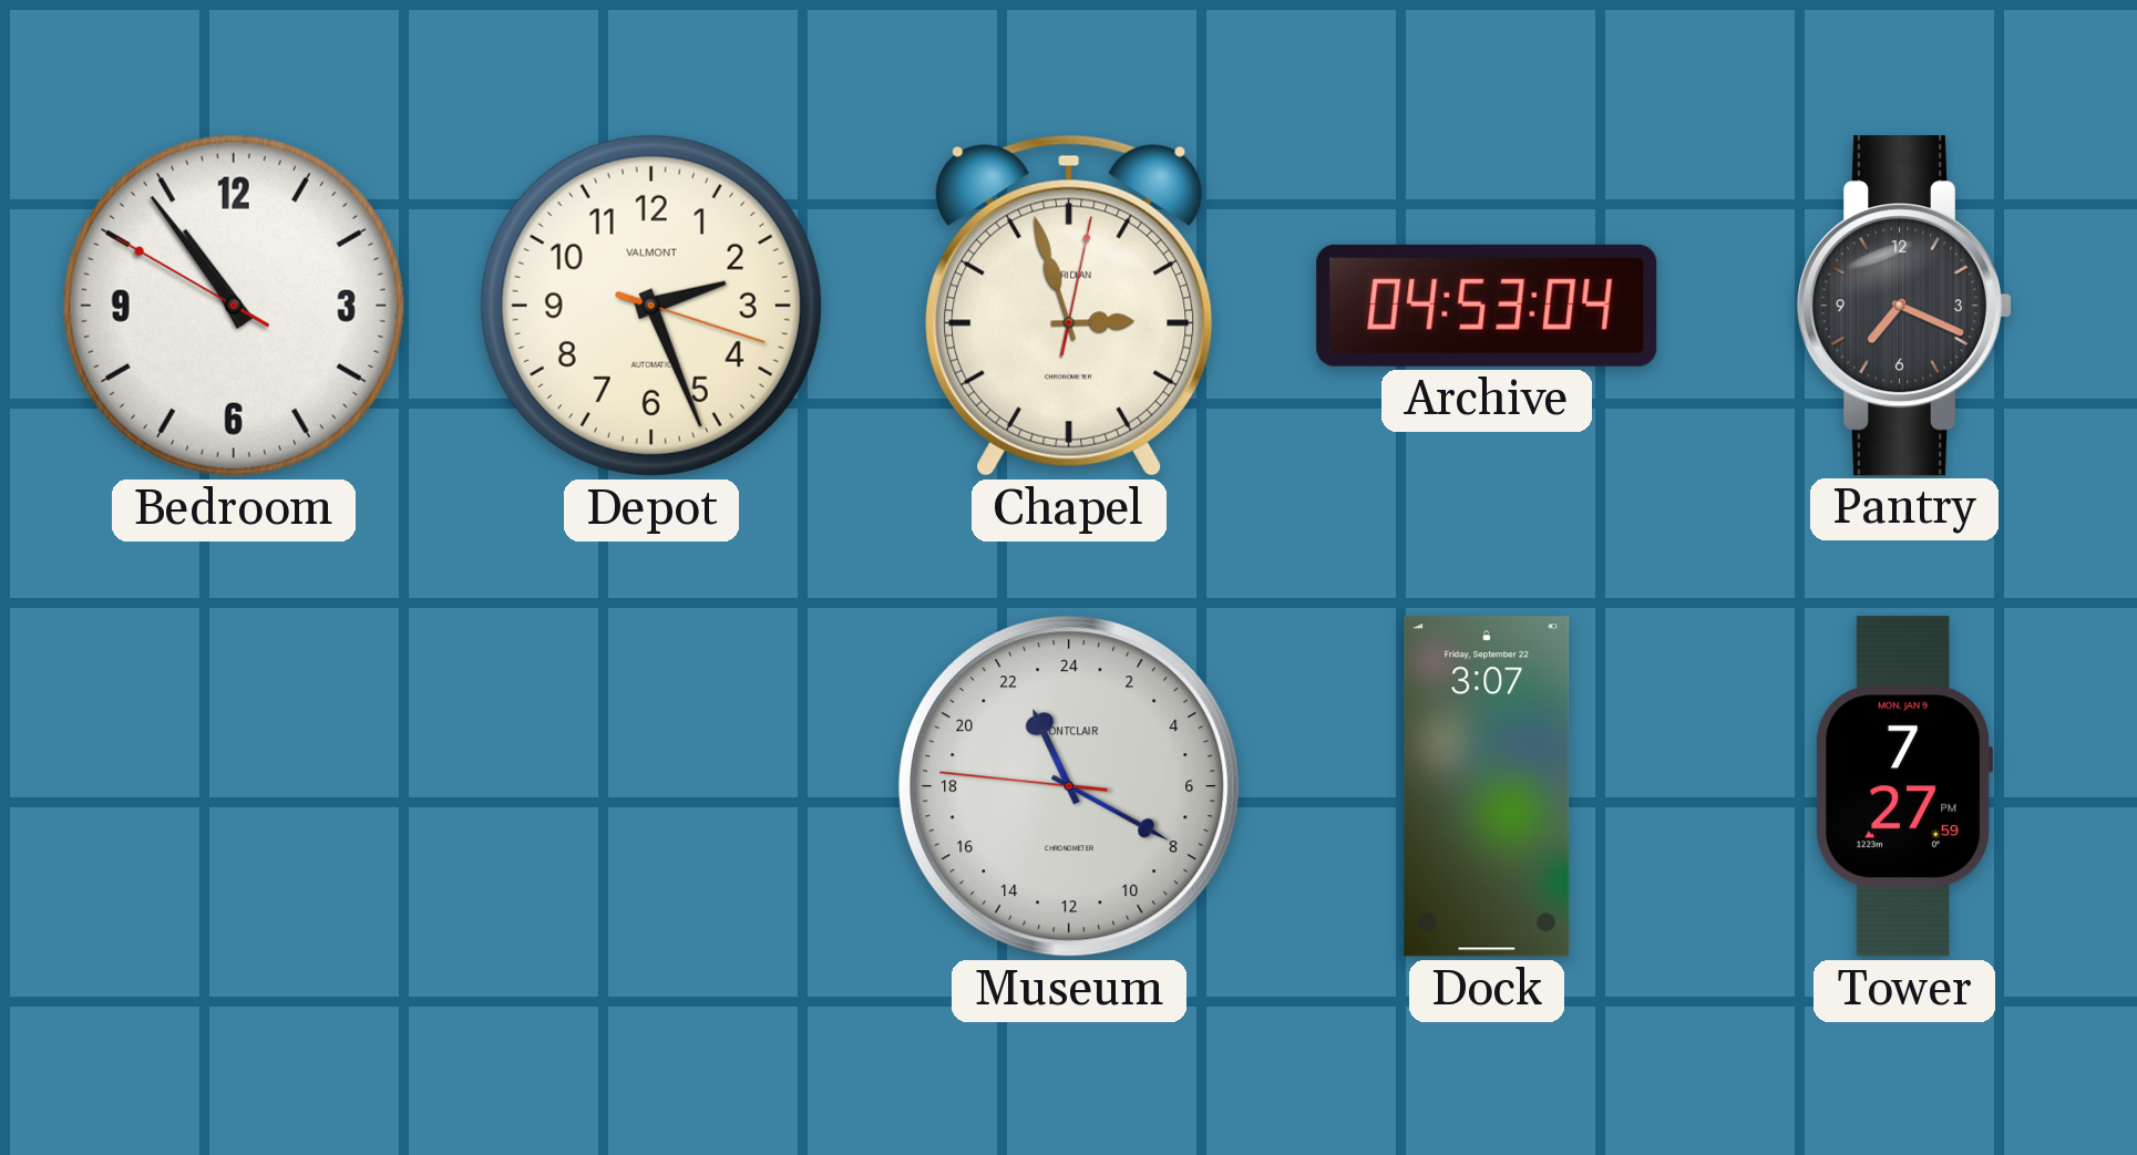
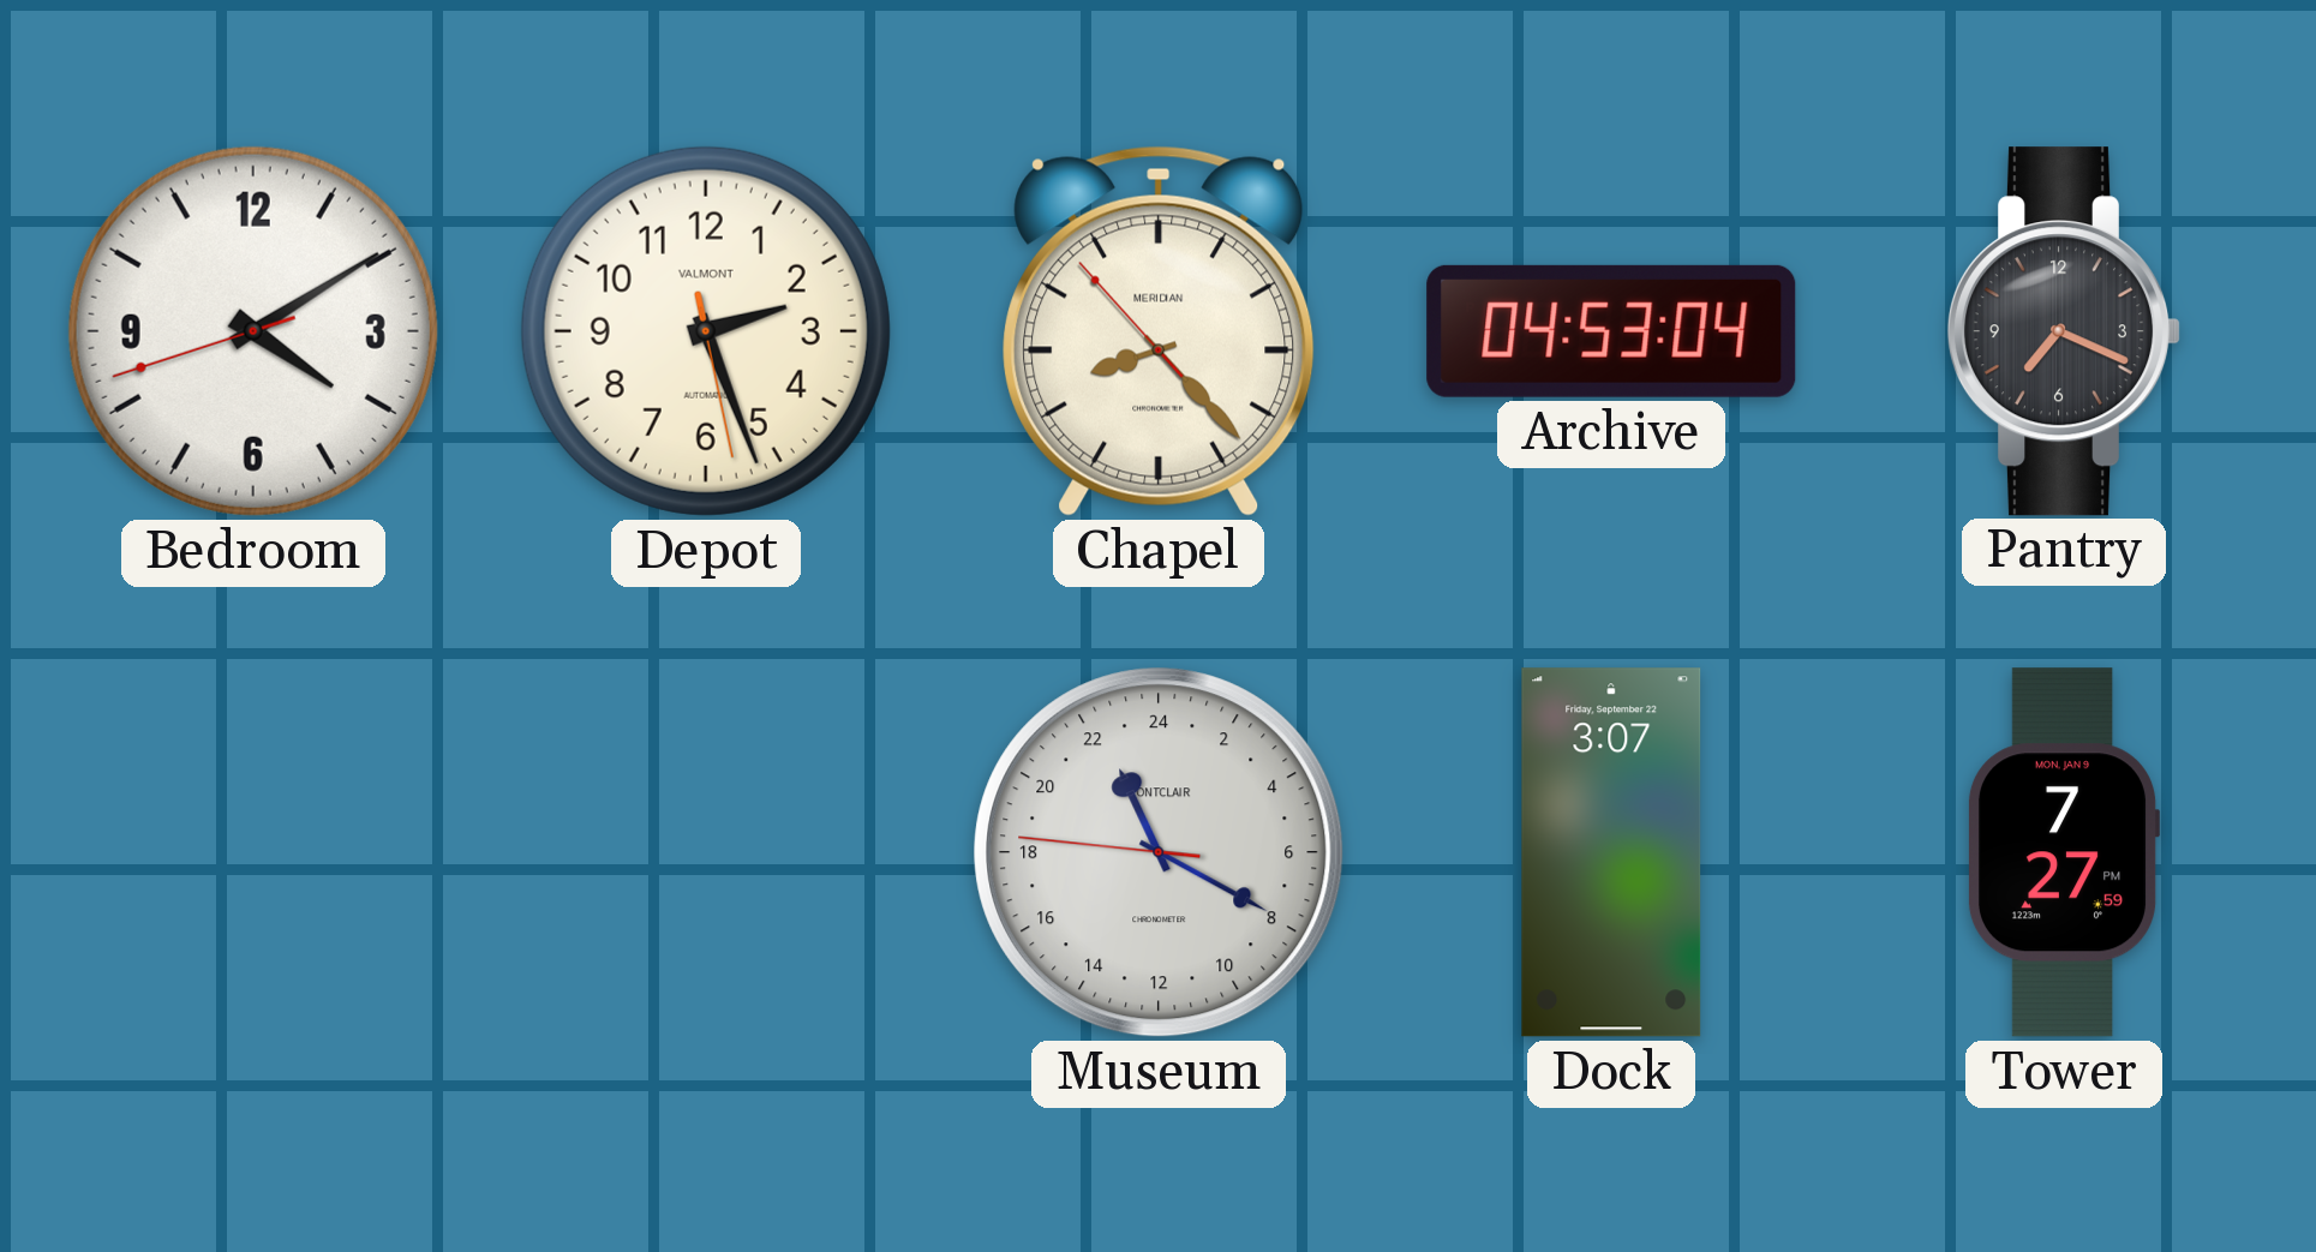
Bedroom: 10:53 -> 4:09
Depot: 2:26:18 -> 2:26:28
Chapel: 2:57 -> 8:22
